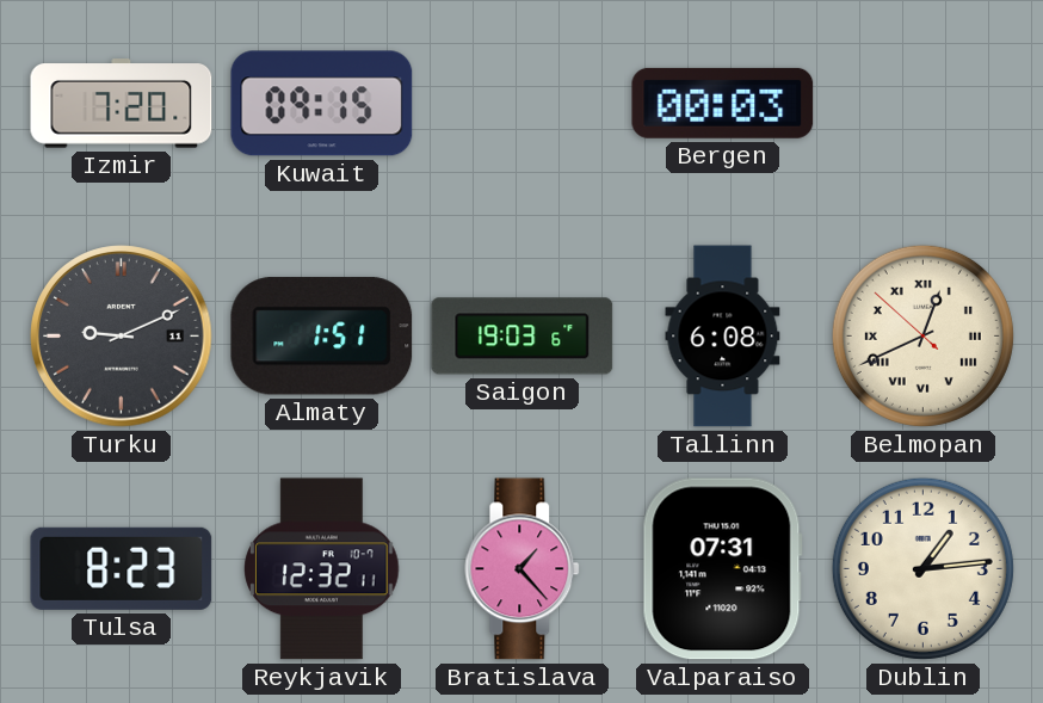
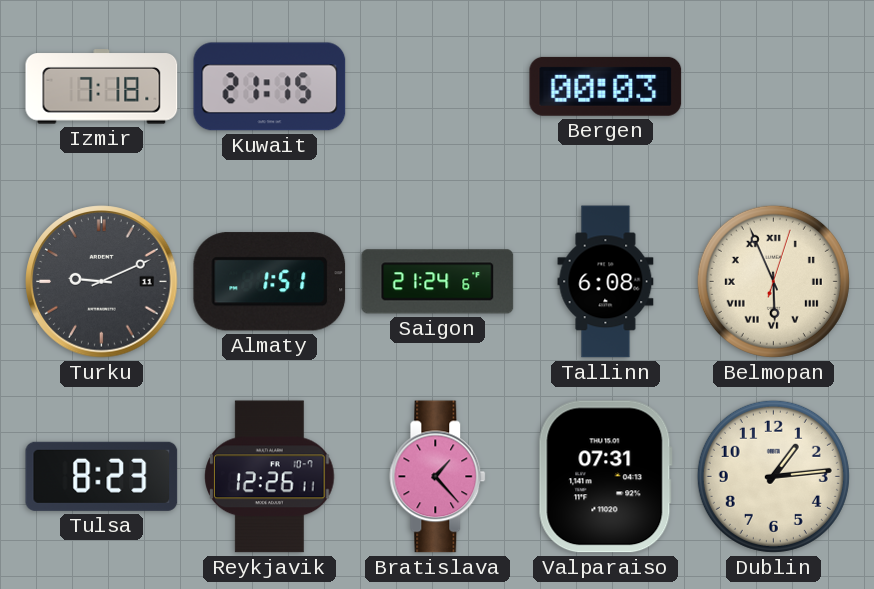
Izmir: 7:20 -> 7:18
Kuwait: 09:15 -> 21:15
Saigon: 19:03 -> 21:24
Belmopan: 12:40 -> 5:56
Reykjavik: 12:32 -> 12:26
